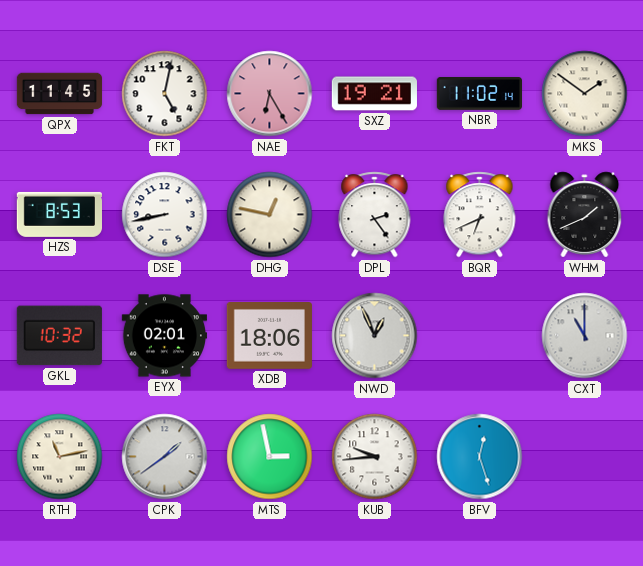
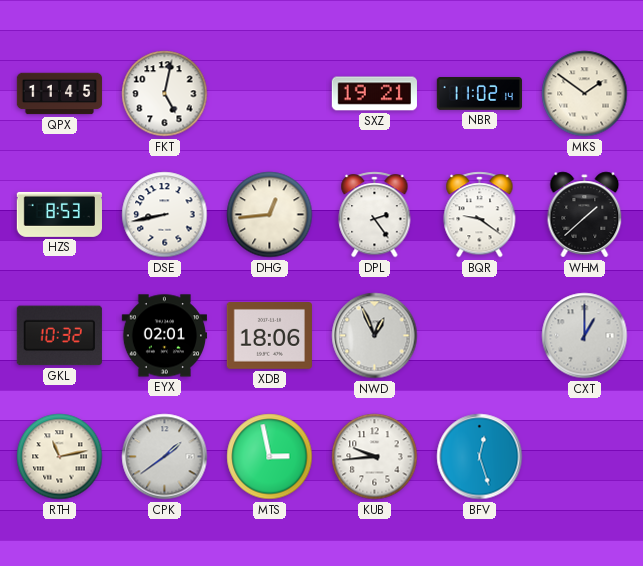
NAE: 6:25 -> none
DHG: 12:47 -> 12:44
BQR: 6:41 -> 9:21
WHM: 1:41 -> 1:38
CXT: 11:00 -> 1:00
